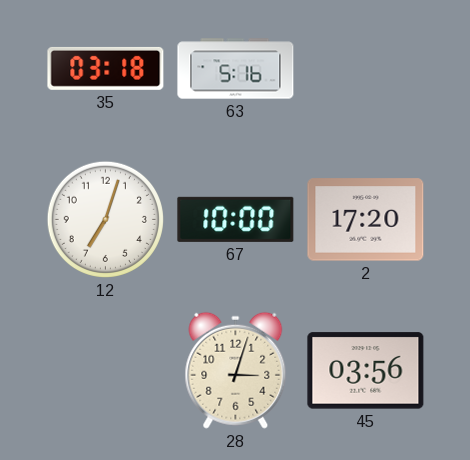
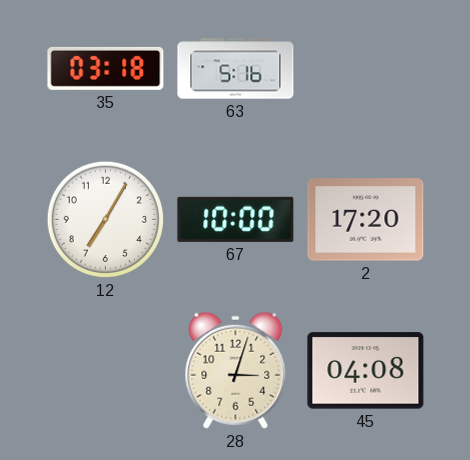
12: 7:03 -> 7:05
45: 03:56 -> 04:08
